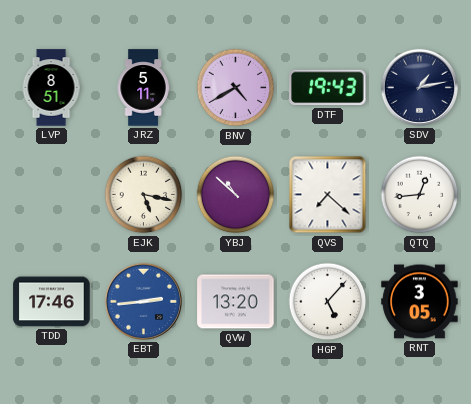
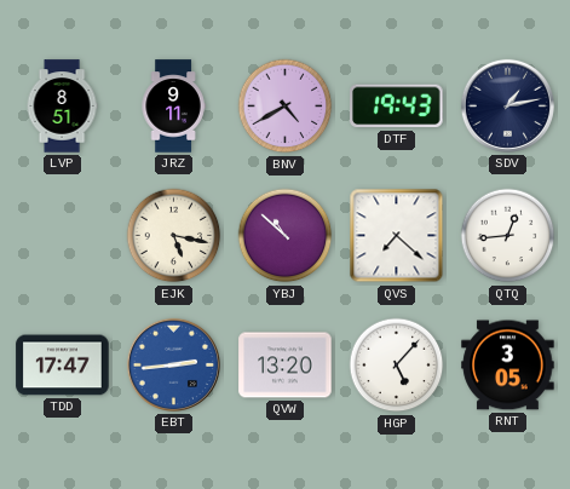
JRZ: 5:11 -> 9:11
TDD: 17:46 -> 17:47
